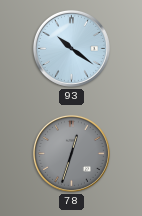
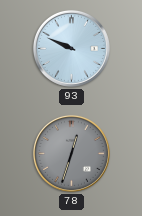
93: 10:21 -> 9:49
